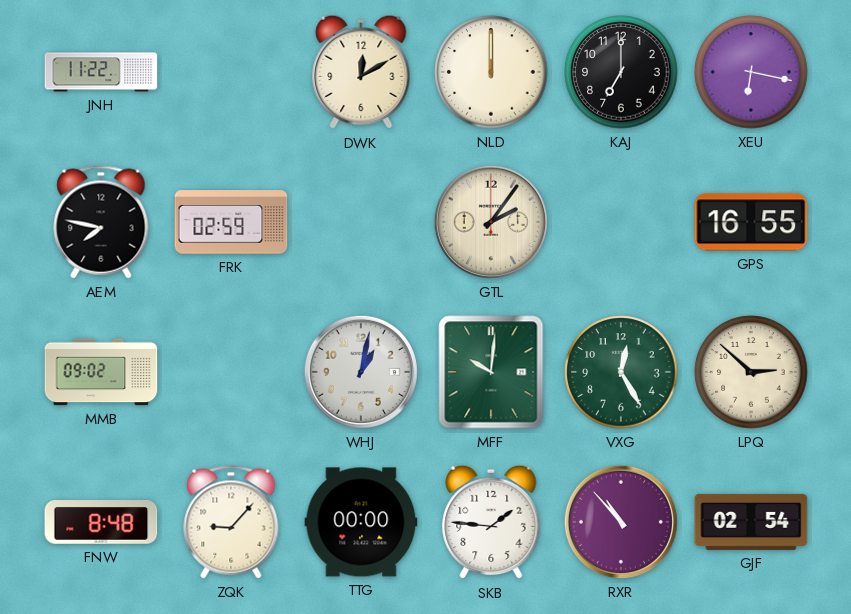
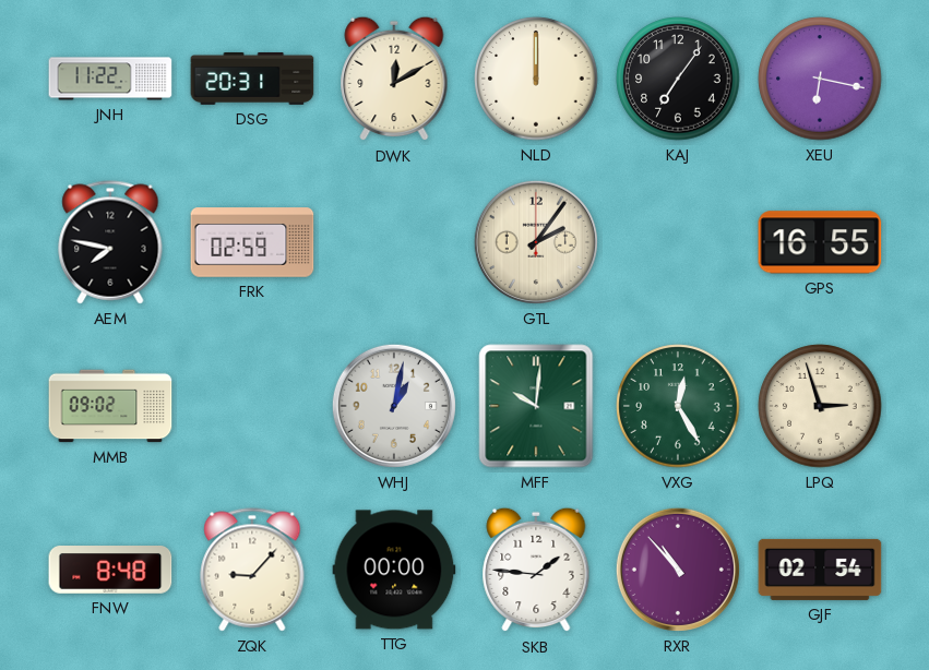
DSG: none -> 20:31
KAJ: 7:00 -> 7:06
LPQ: 2:52 -> 2:57
